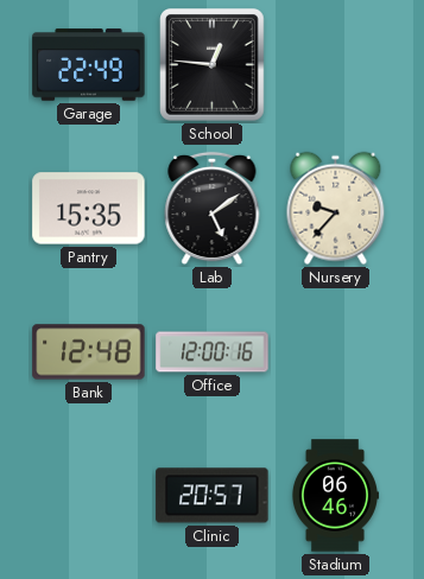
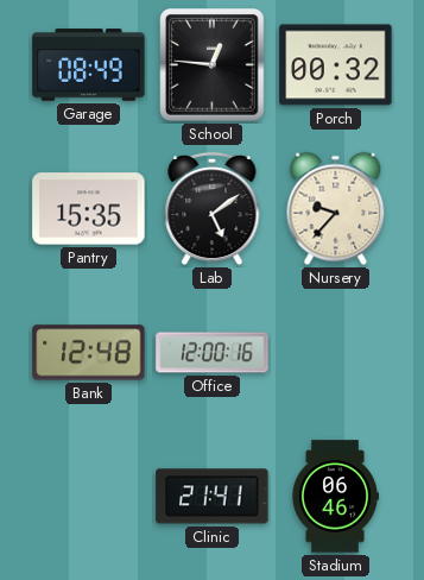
Garage: 22:49 -> 08:49
Porch: none -> 00:32
Clinic: 20:57 -> 21:41
